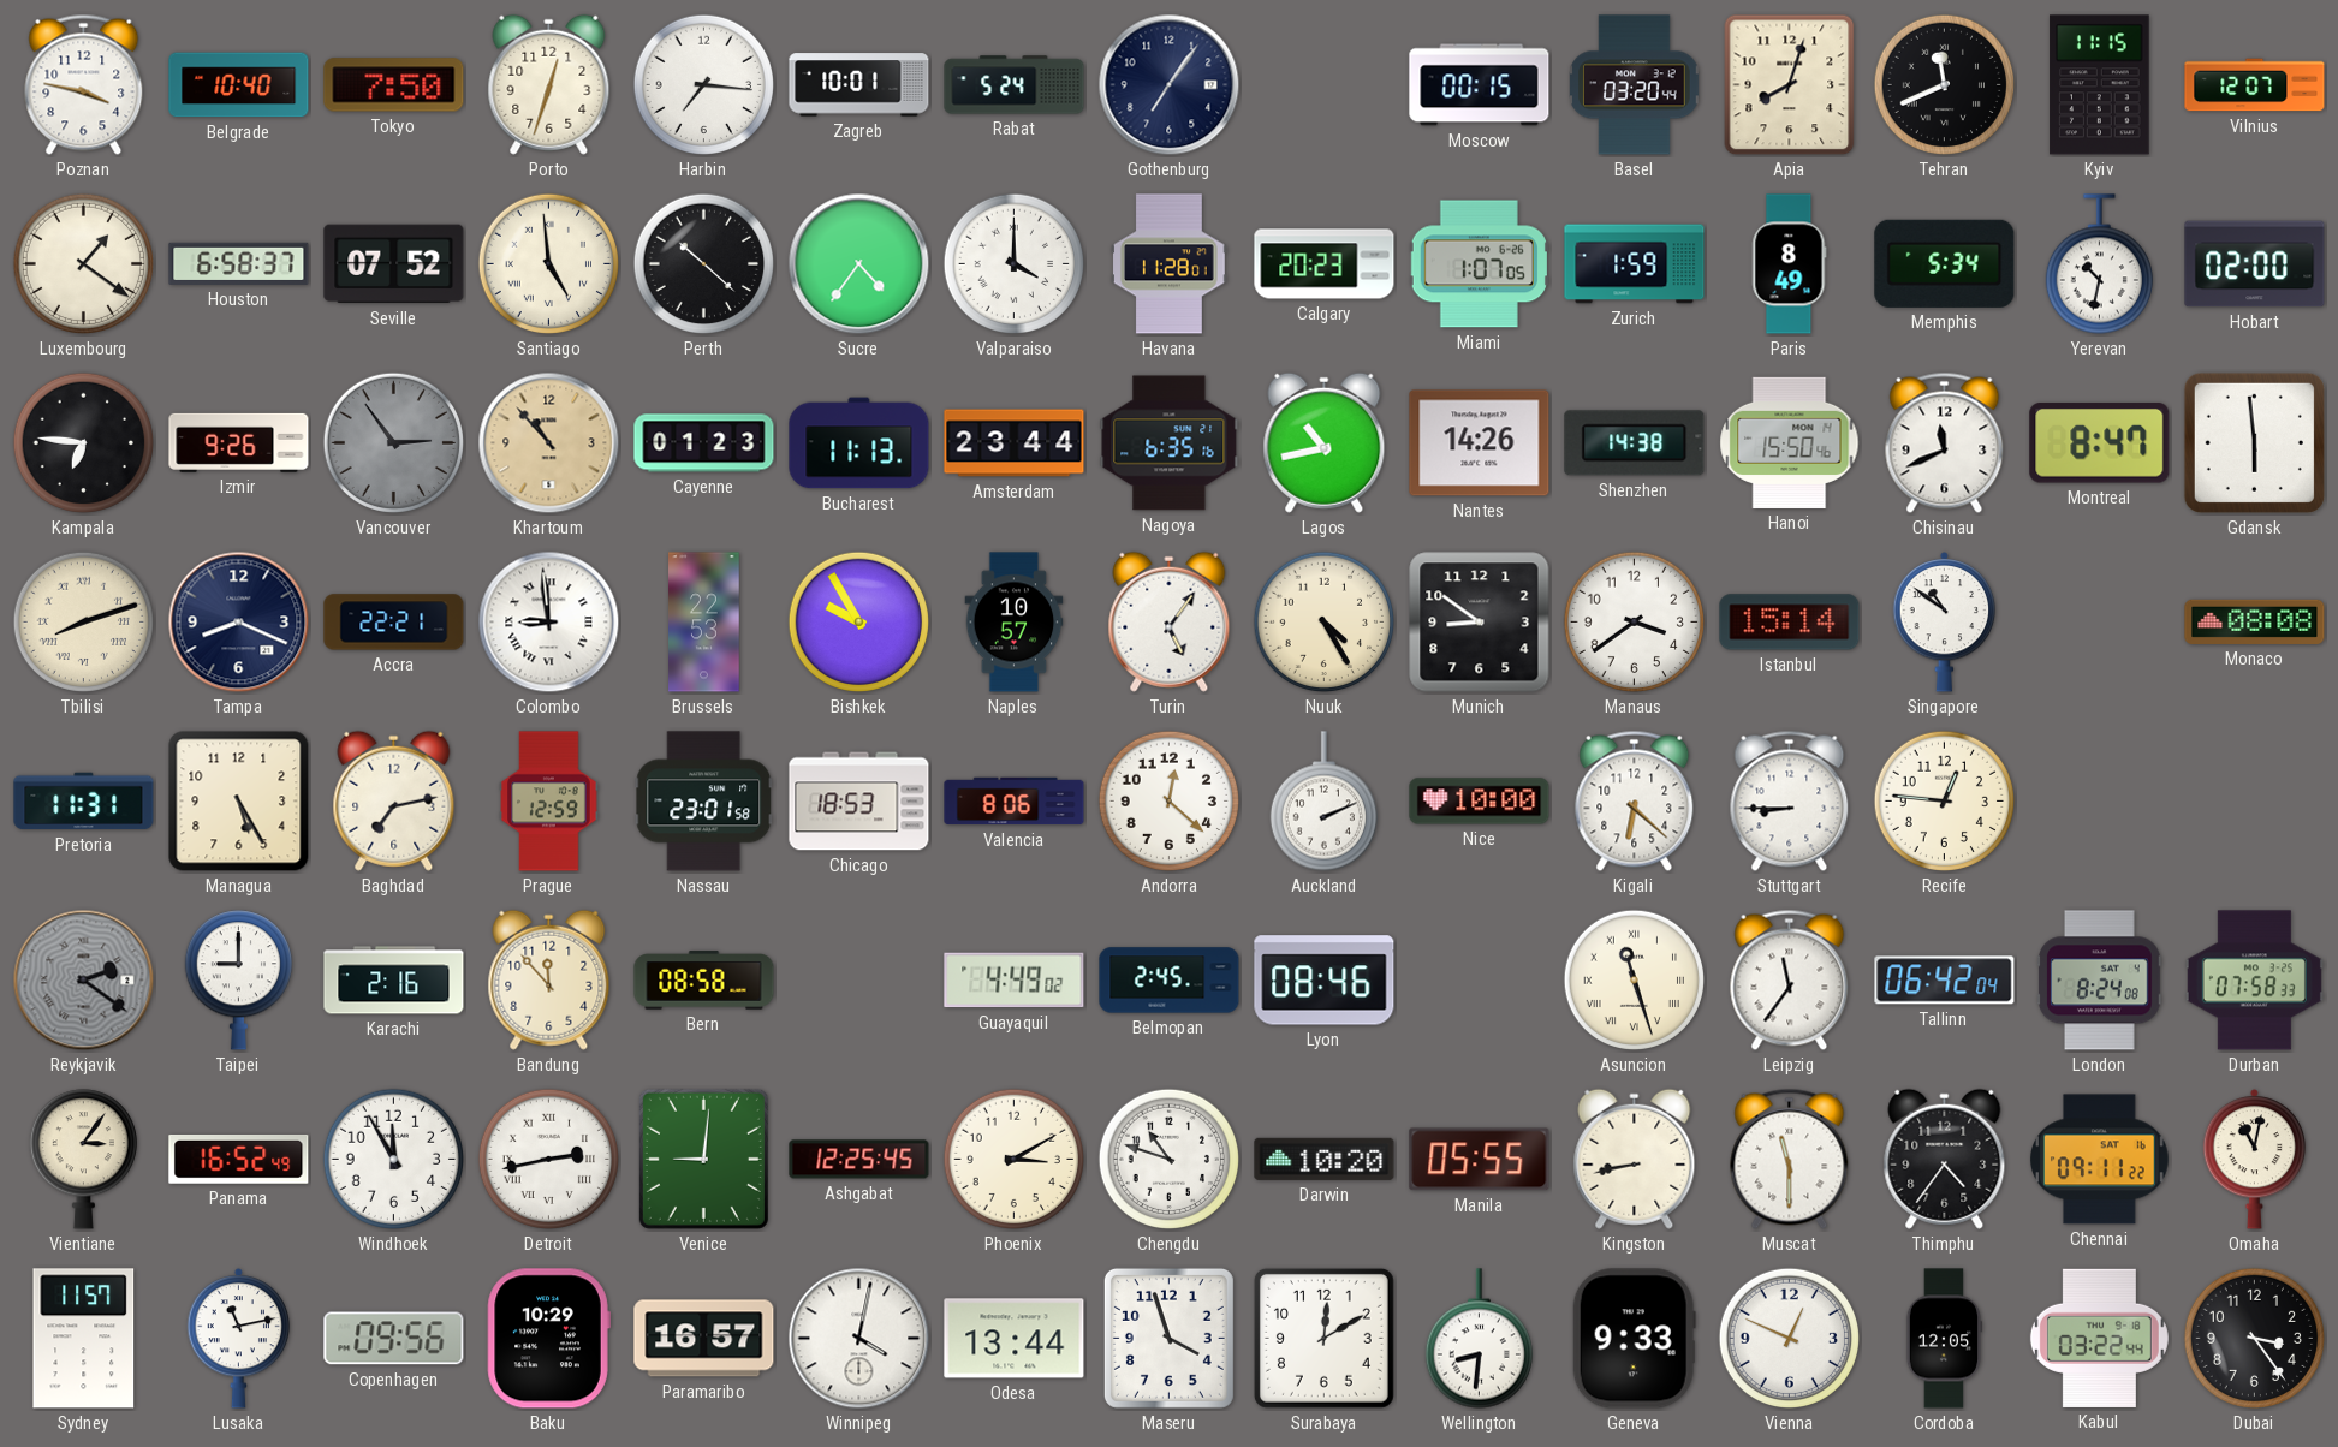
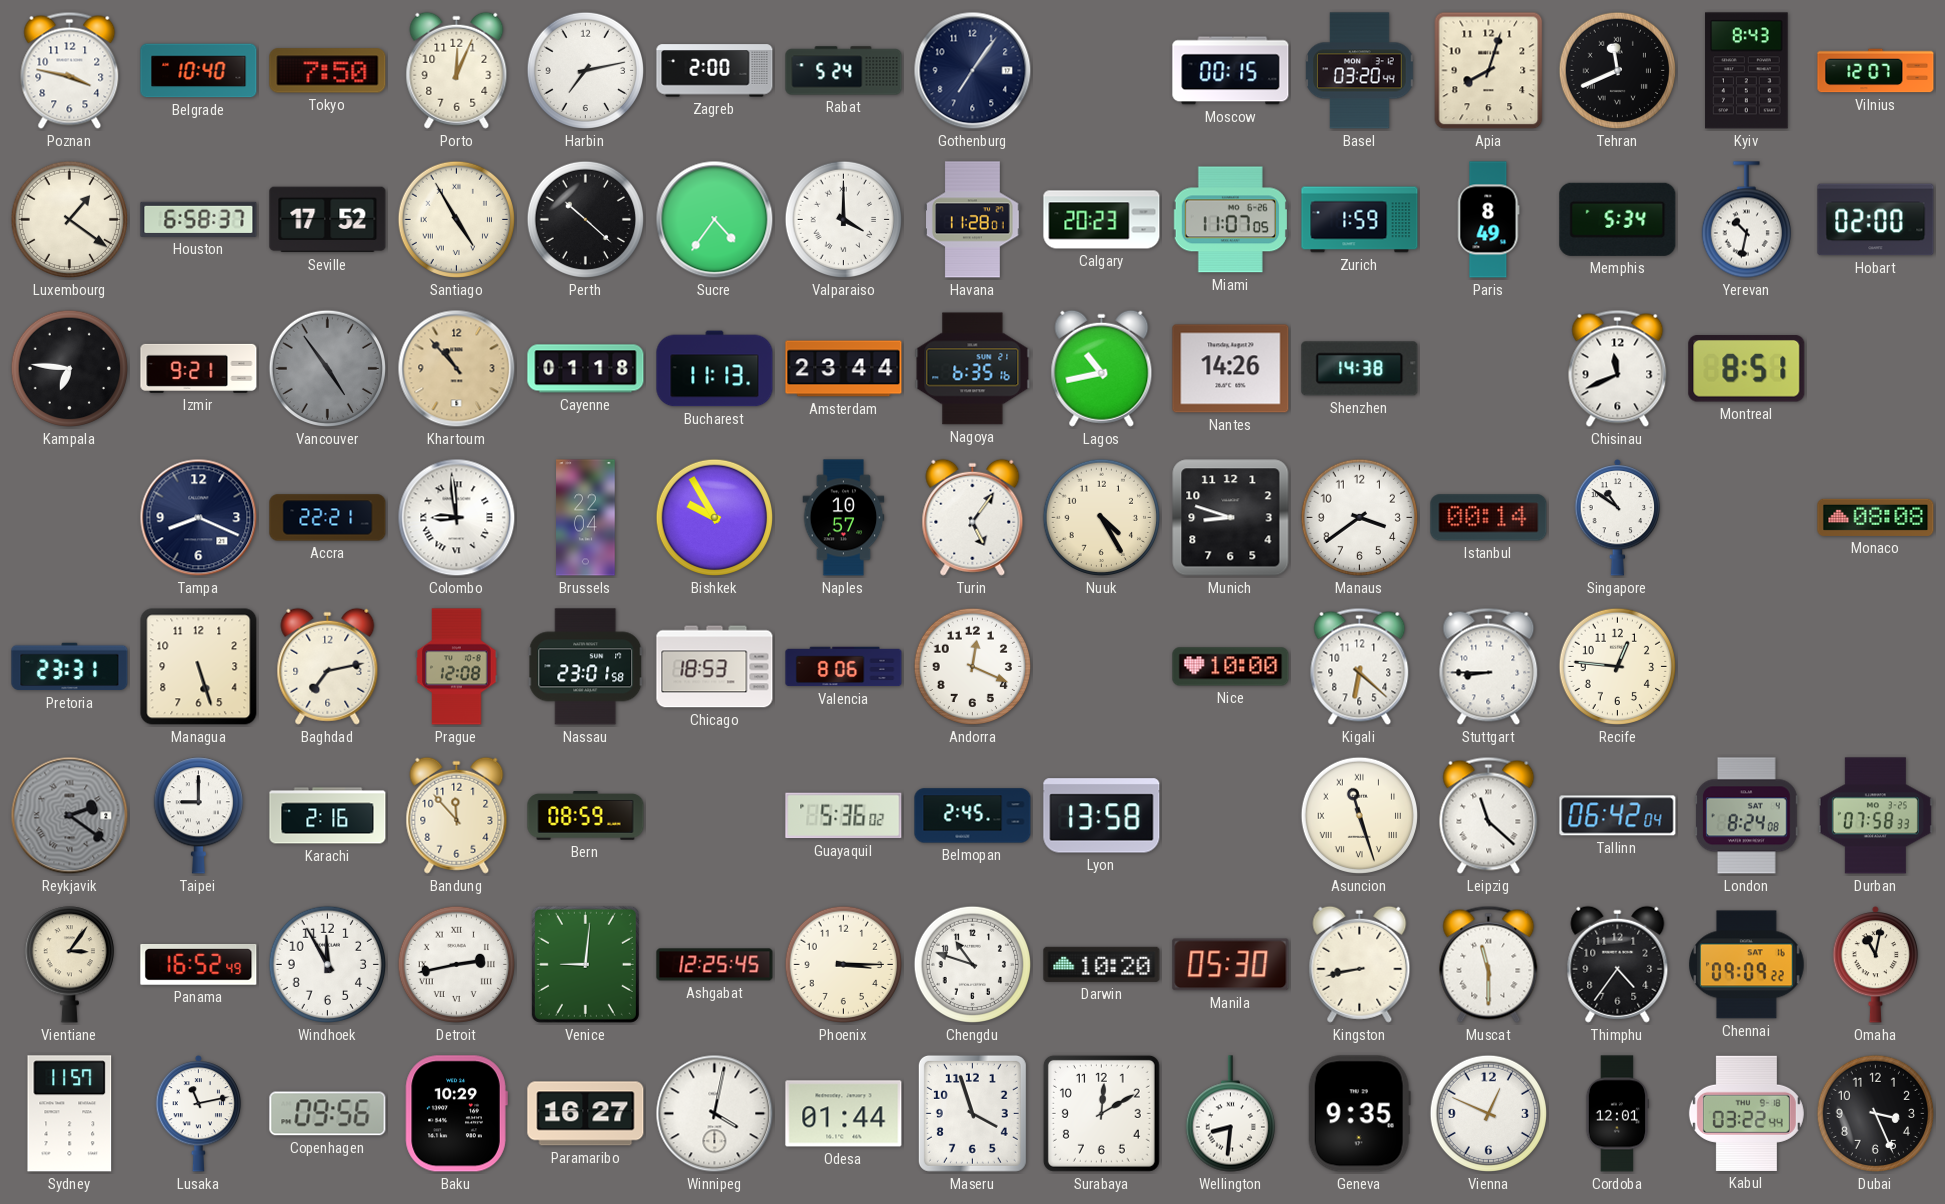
Porto: 12:33 -> 12:04
Harbin: 7:16 -> 7:13
Zagreb: 10:01 -> 2:00
Kyiv: 11:15 -> 8:43
Seville: 07:52 -> 17:52
Santiago: 4:59 -> 4:55
Miami: 1:07 -> 11:07
Izmir: 9:26 -> 9:21
Vancouver: 2:54 -> 4:54
Cayenne: 01:23 -> 01:18
Hanoi: 15:50 -> none
Montreal: 8:47 -> 8:51
Gdansk: 5:59 -> none
Tbilisi: 8:12 -> none
Brussels: 22:53 -> 22:04
Munich: 8:51 -> 8:48
Istanbul: 15:14 -> 00:14
Pretoria: 11:31 -> 23:31
Managua: 5:25 -> 5:27
Prague: 12:59 -> 12:08
Andorra: 12:22 -> 12:19
Auckland: 2:11 -> none
Bern: 08:58 -> 08:59
Guayaquil: 4:49 -> 5:36
Lyon: 08:46 -> 13:58
Leipzig: 11:36 -> 11:22
Phoenix: 3:10 -> 3:15
Manila: 05:55 -> 05:30
Chennai: 09:11 -> 09:09
Paramaribo: 16:57 -> 16:27
Odesa: 13:44 -> 01:44
Geneva: 9:33 -> 9:35
Cordoba: 12:05 -> 12:01
Dubai: 3:24 -> 3:26
